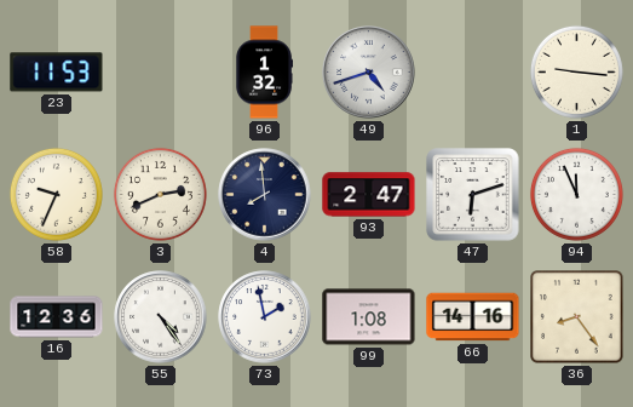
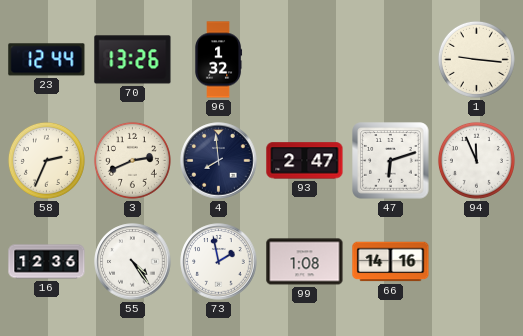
23: 11:53 -> 12:44
70: none -> 13:26
49: 4:42 -> none
58: 9:34 -> 2:34
36: 8:24 -> none
